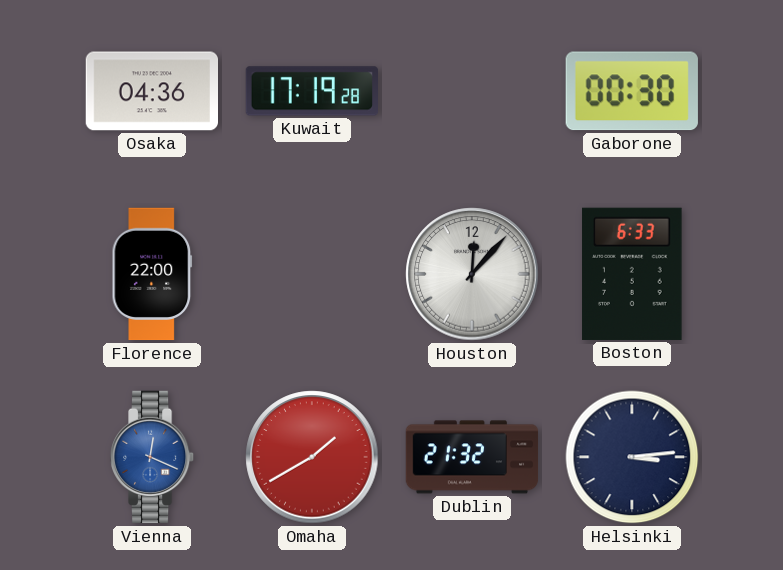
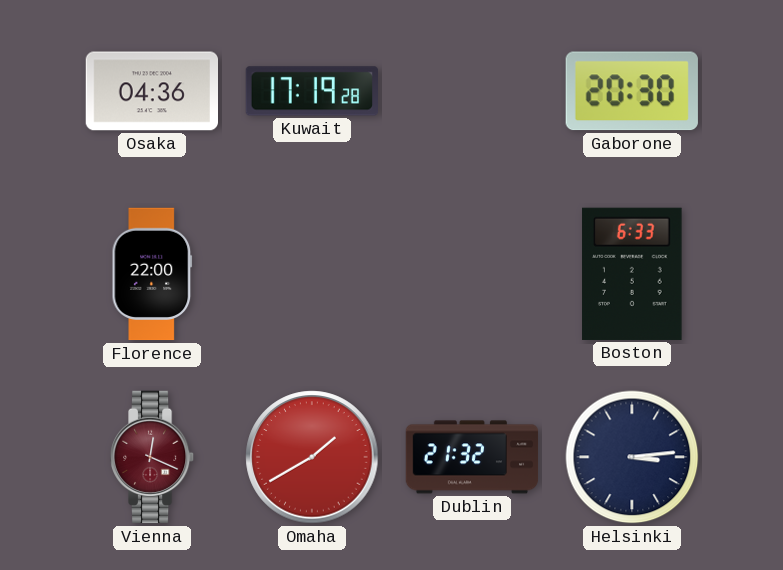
Gaborone: 00:30 -> 20:30
Houston: 12:07 -> none
Vienna dial: blue -> burgundy
